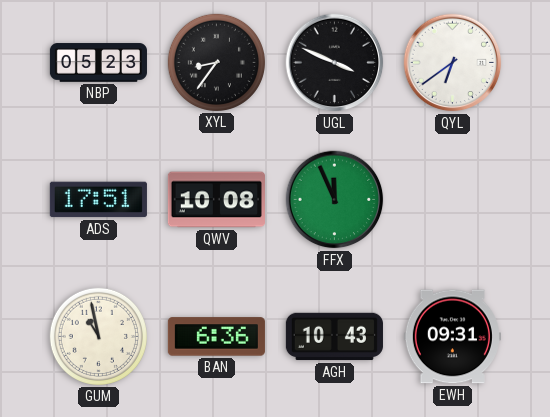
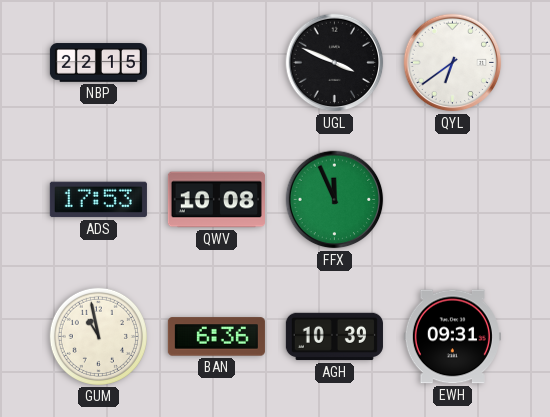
NBP: 05:23 -> 22:15
XYL: 8:36 -> none
ADS: 17:51 -> 17:53
AGH: 10:43 -> 10:39
